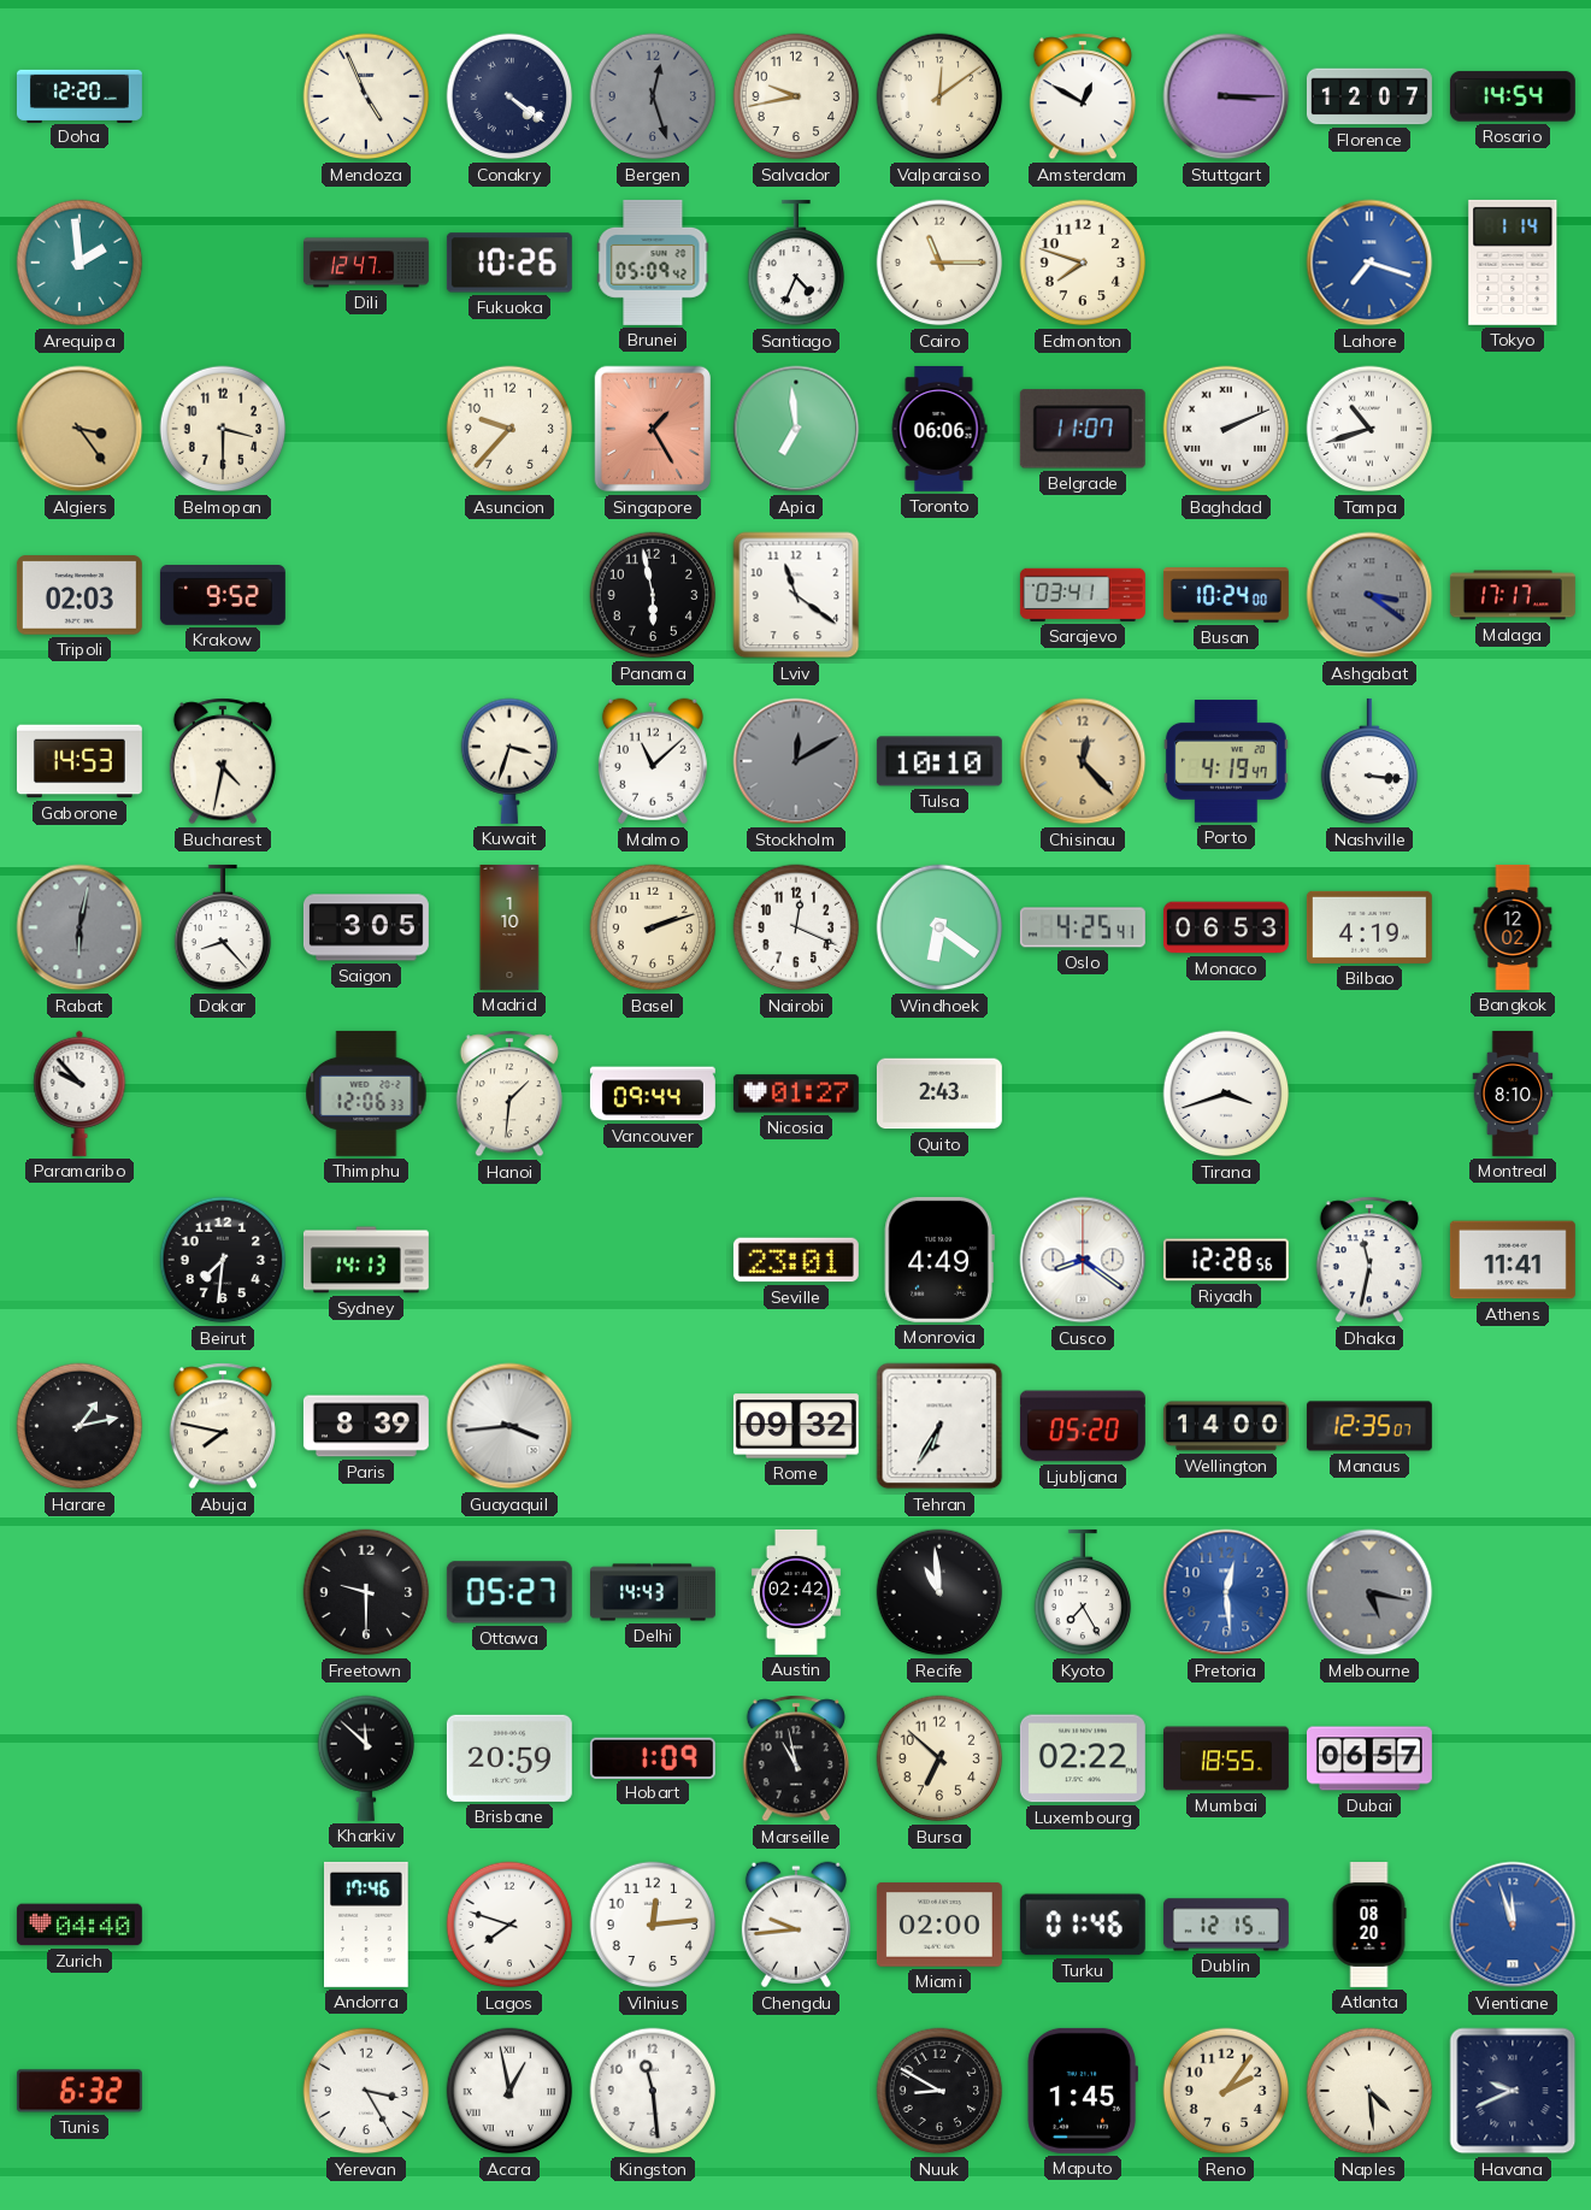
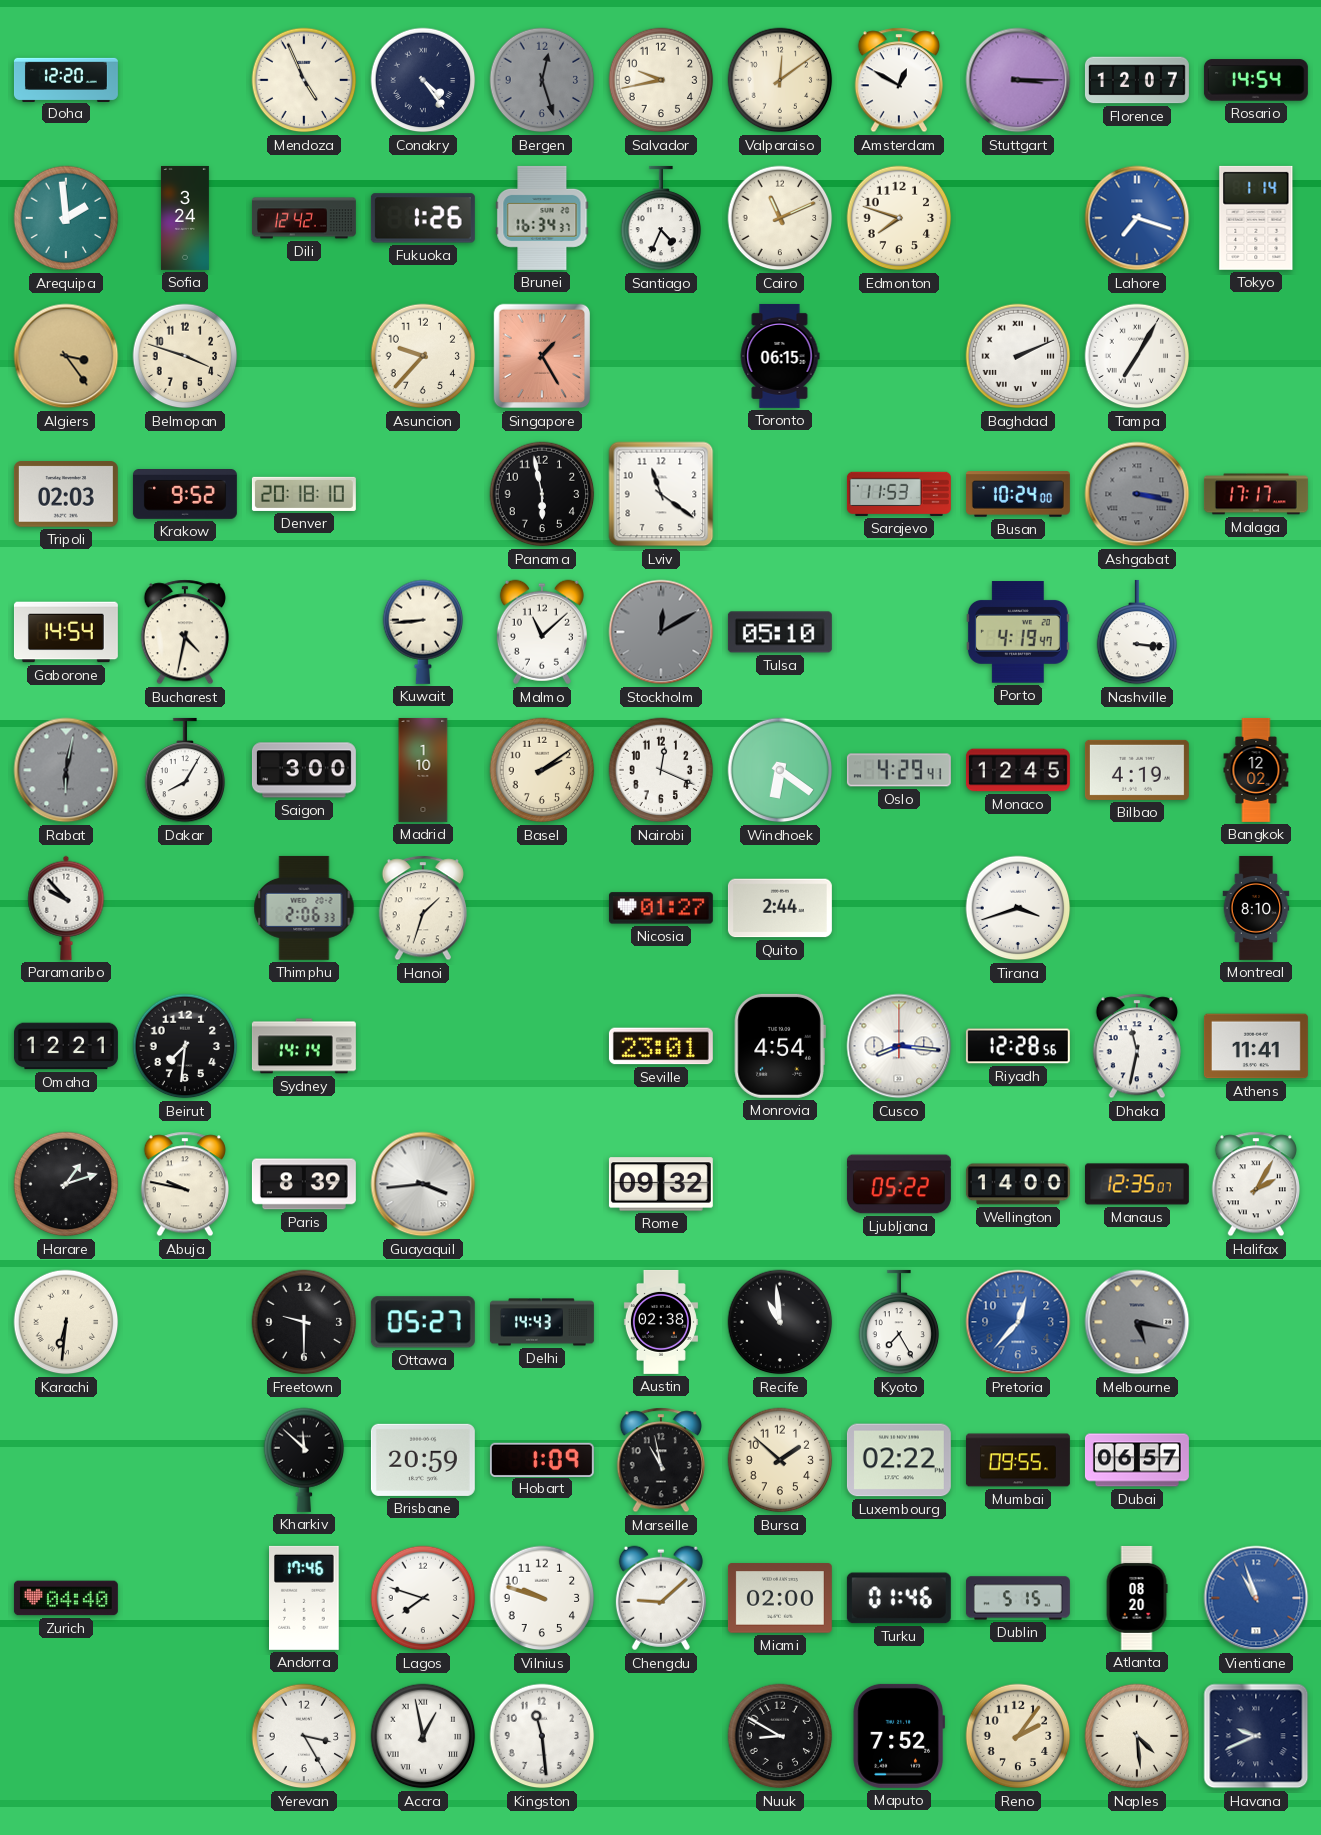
Conakry: 4:21 -> 4:24
Sofia: none -> 3:24
Dili: 12:47 -> 12:42
Fukuoka: 10:26 -> 1:26
Brunei: 05:09 -> 16:34
Cairo: 11:15 -> 11:11
Belmopan: 3:30 -> 3:48
Apia: 6:59 -> none
Toronto: 06:06 -> 06:15
Belgrade: 11:07 -> none
Tampa: 10:42 -> 7:05
Denver: none -> 20:18
Sarajevo: 03:41 -> 11:53
Ashgabat: 3:21 -> 3:17
Gaborone: 14:53 -> 14:54
Kuwait: 3:33 -> 8:44
Tulsa: 10:10 -> 05:10
Chisinau: 12:23 -> none
Dakar: 8:23 -> 8:05
Saigon: 3:05 -> 3:00
Basel: 2:12 -> 2:09
Oslo: 4:25 -> 4:29
Monaco: 06:53 -> 12:45
Thimphu: 12:06 -> 2:06
Hanoi: 1:31 -> 1:33
Vancouver: 09:44 -> none
Quito: 2:43 -> 2:44
Omaha: none -> 12:21
Sydney: 14:13 -> 14:14
Monrovia: 4:49 -> 4:54
Cusco: 8:21 -> 8:16
Harare: 1:13 -> 1:12
Abuja: 7:47 -> 9:47
Tehran: 6:35 -> none
Ljubljana: 05:20 -> 05:22
Halifax: none -> 2:05
Karachi: none -> 6:31
Austin: 02:42 -> 02:38
Pretoria: 12:29 -> 12:37
Bursa: 6:52 -> 1:52
Mumbai: 18:55 -> 09:55
Vilnius: 12:14 -> 9:48
Chengdu: 9:44 -> 9:08
Dublin: 12:15 -> 5:15
Vientiane: 11:57 -> 10:57
Tunis: 6:32 -> none
Maputo: 1:45 -> 7:52
